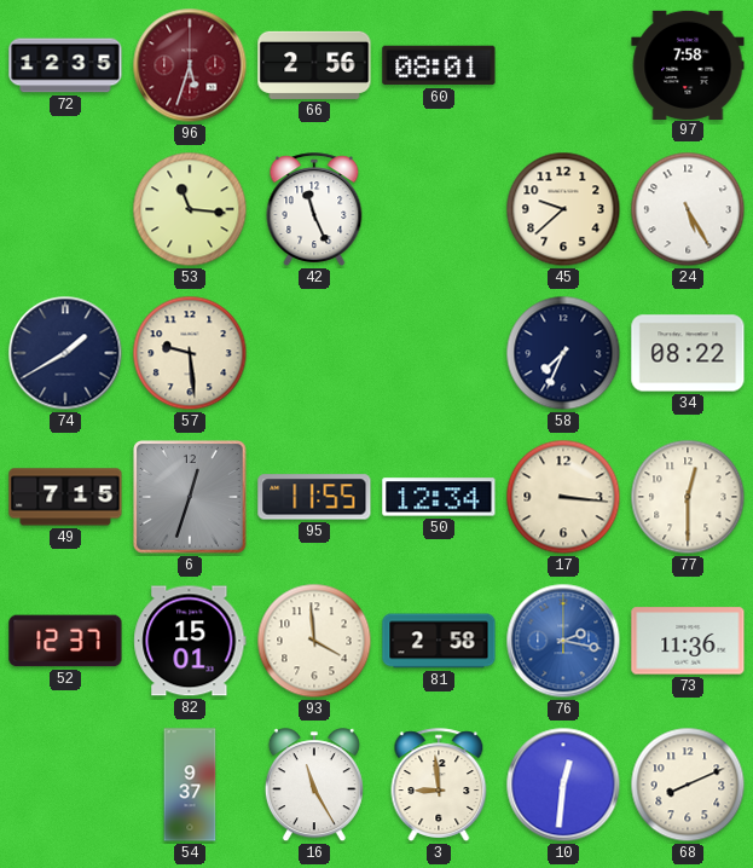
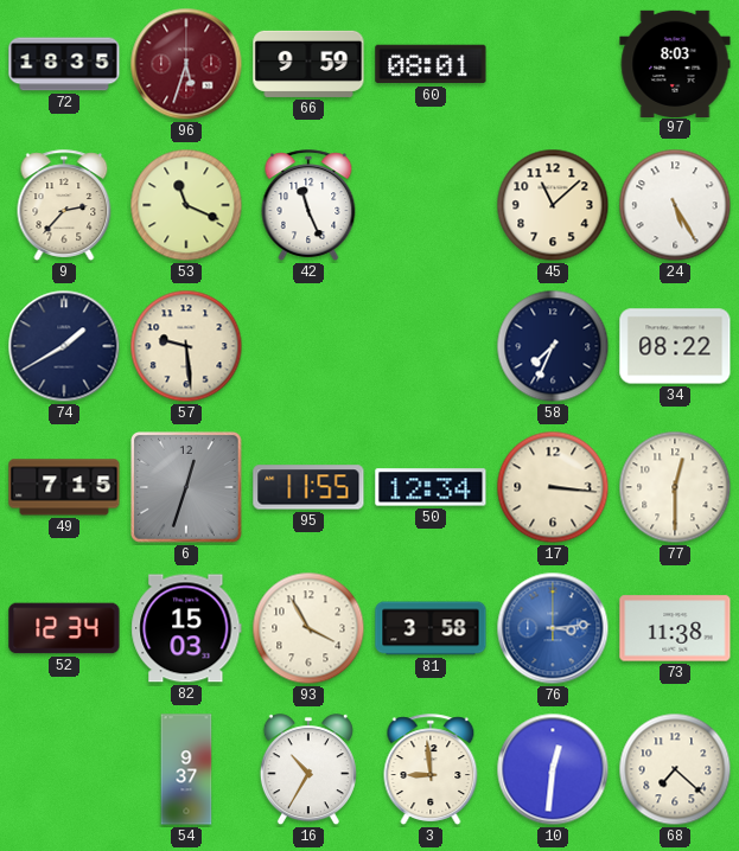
72: 12:35 -> 18:35
66: 2:56 -> 9:59
97: 7:58 -> 8:03
9: none -> 2:37
53: 11:16 -> 11:19
45: 9:38 -> 11:08
52: 12:37 -> 12:34
82: 15:01 -> 15:03
93: 3:59 -> 3:55
81: 2:58 -> 3:58
76: 2:17 -> 3:14
73: 11:36 -> 11:38
16: 11:25 -> 10:35
68: 8:11 -> 7:22
